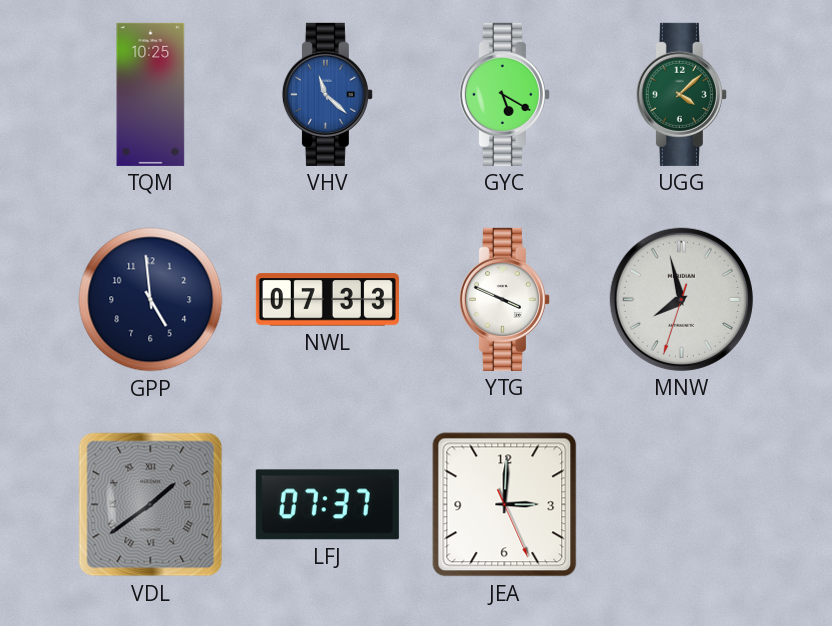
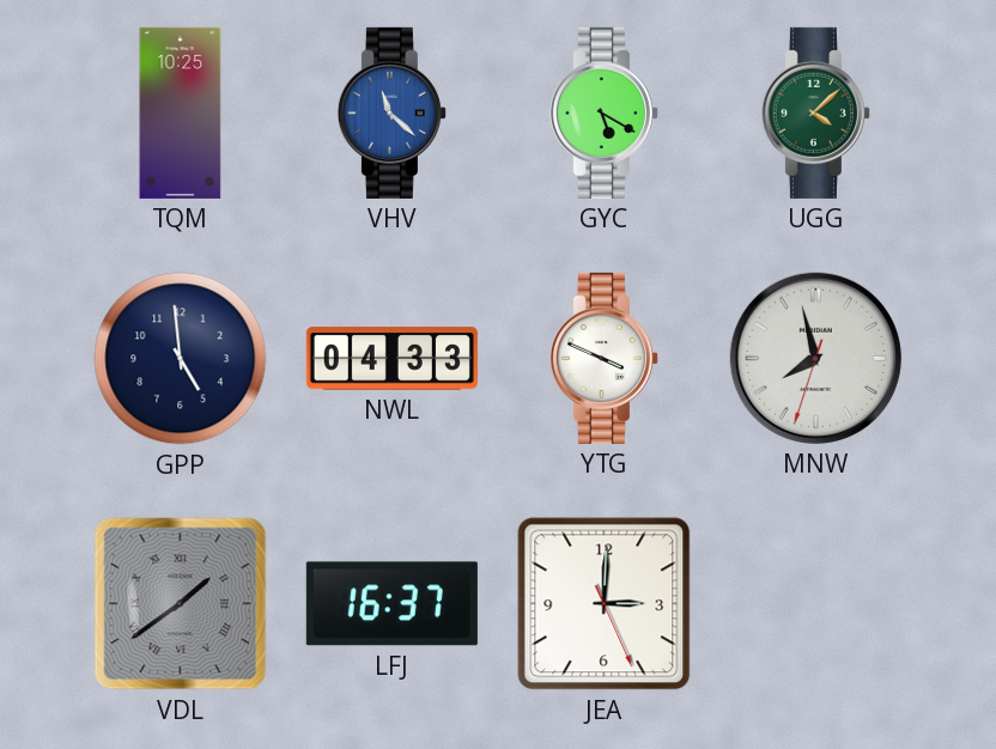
NWL: 07:33 -> 04:33
LFJ: 07:37 -> 16:37
